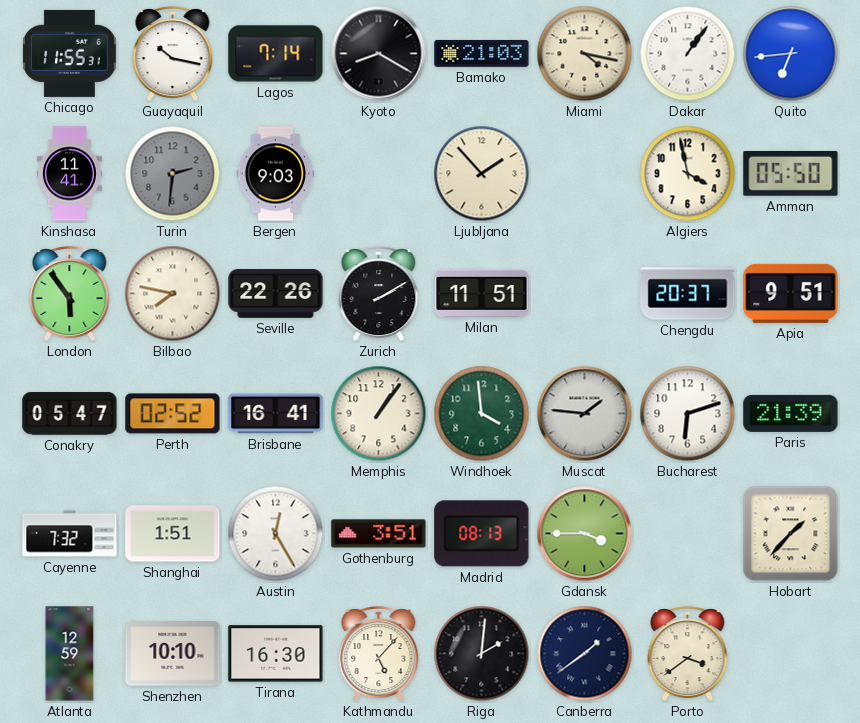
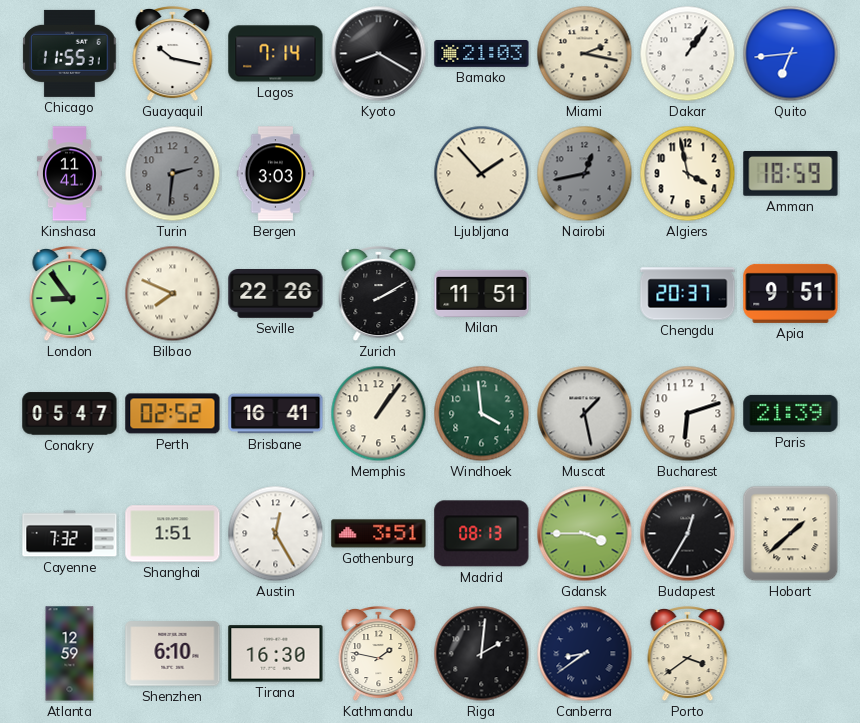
Miami: 4:17 -> 2:17
Bergen: 9:03 -> 3:03
Nairobi: none -> 12:43
Amman: 05:50 -> 18:59
London: 5:54 -> 8:54
Bilbao: 7:47 -> 7:49
Muscat: 1:46 -> 1:28
Budapest: none -> 12:35
Hobart: 1:37 -> 1:38
Shenzhen: 10:10 -> 6:10
Kathmandu: 5:07 -> 1:47
Canberra: 1:39 -> 8:39
